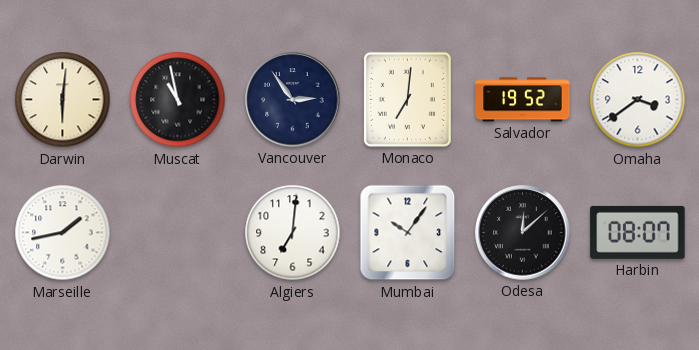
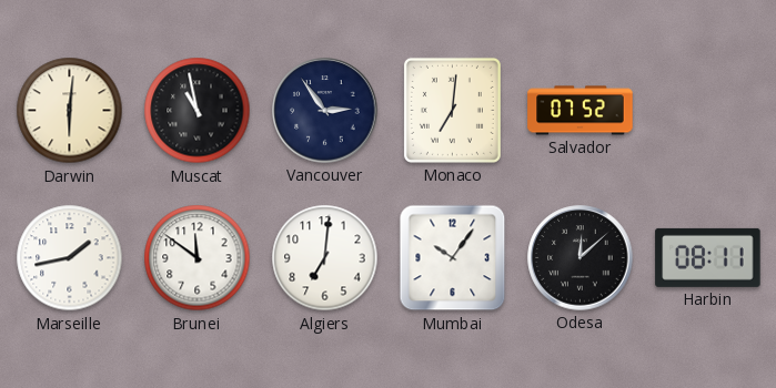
Salvador: 19:52 -> 07:52
Omaha: 3:39 -> none
Brunei: none -> 11:51
Harbin: 08:07 -> 08:11
